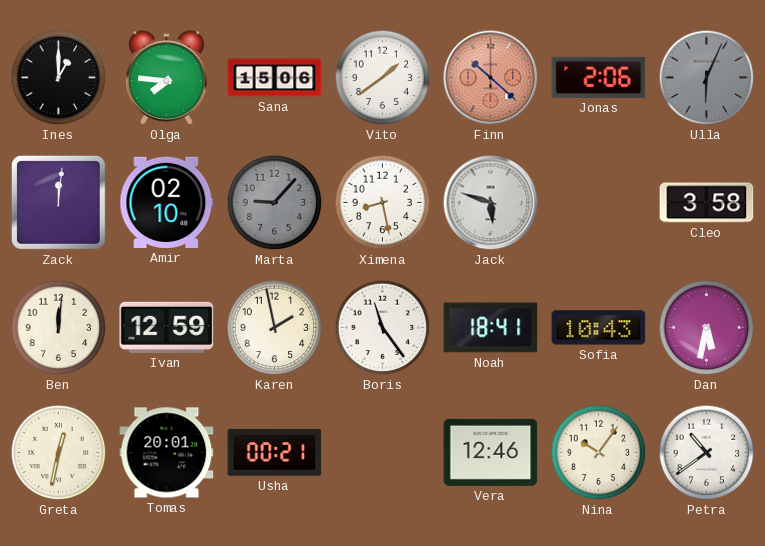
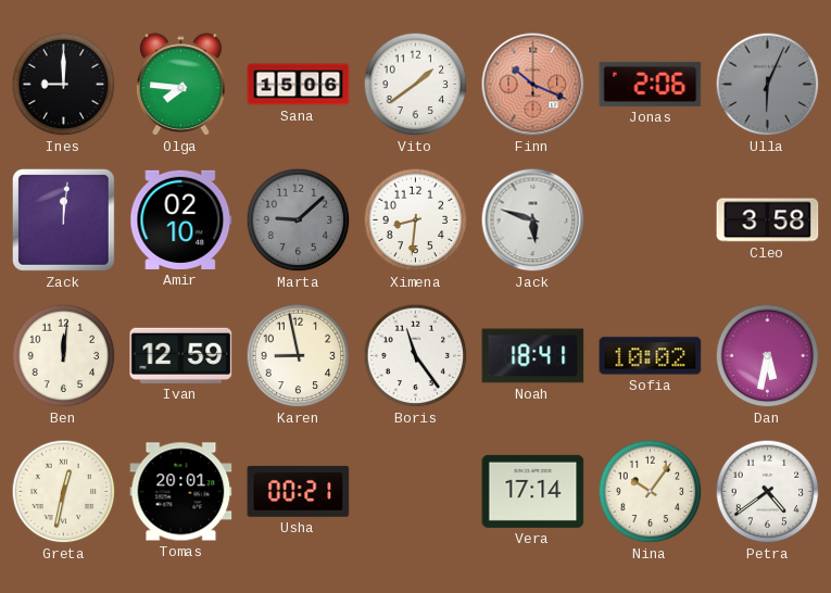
Ines: 1:00 -> 9:00
Finn: 10:22 -> 10:19
Marta: 9:07 -> 9:08
Ximena: 8:28 -> 8:31
Karen: 1:58 -> 8:58
Sofia: 10:43 -> 10:02
Vera: 12:46 -> 17:14
Petra: 10:39 -> 4:39
